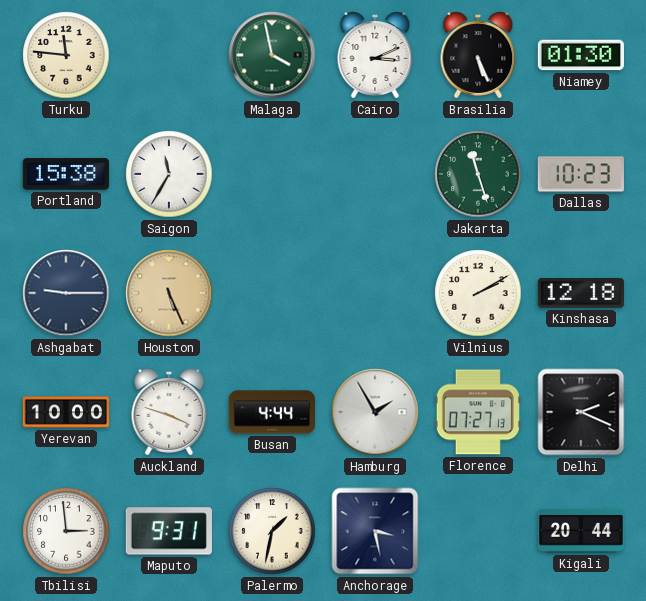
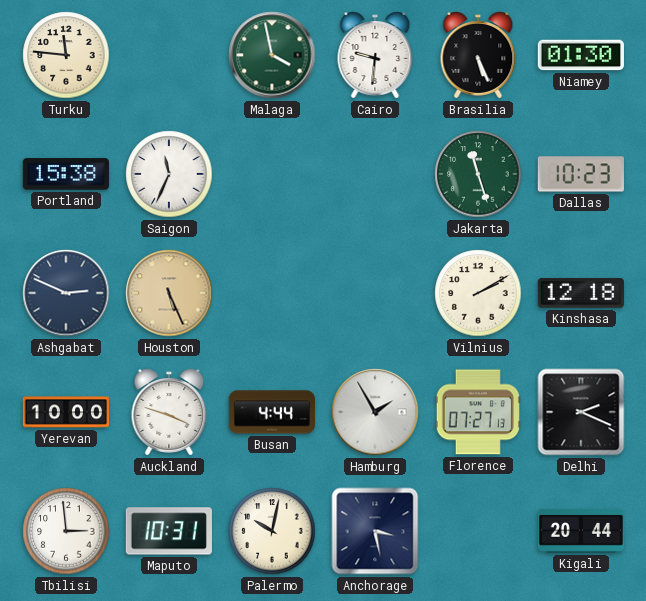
Cairo: 3:11 -> 9:31
Saigon: 11:35 -> 11:34
Ashgabat: 9:15 -> 2:49
Maputo: 9:31 -> 10:31
Palermo: 1:32 -> 10:02
